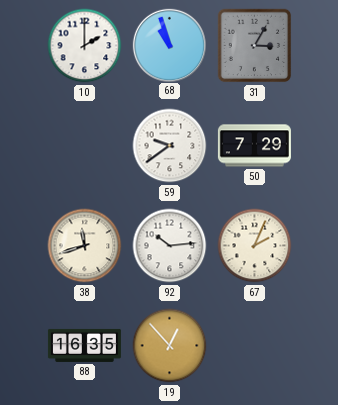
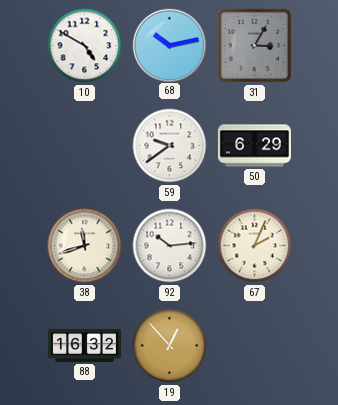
10: 2:00 -> 4:50
68: 10:57 -> 10:13
50: 7:29 -> 6:29
88: 16:35 -> 16:32
